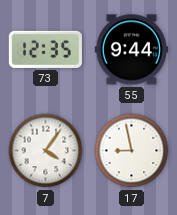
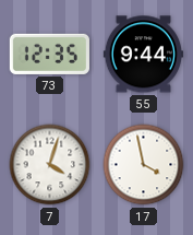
7: 4:06 -> 4:03
17: 8:58 -> 3:58
